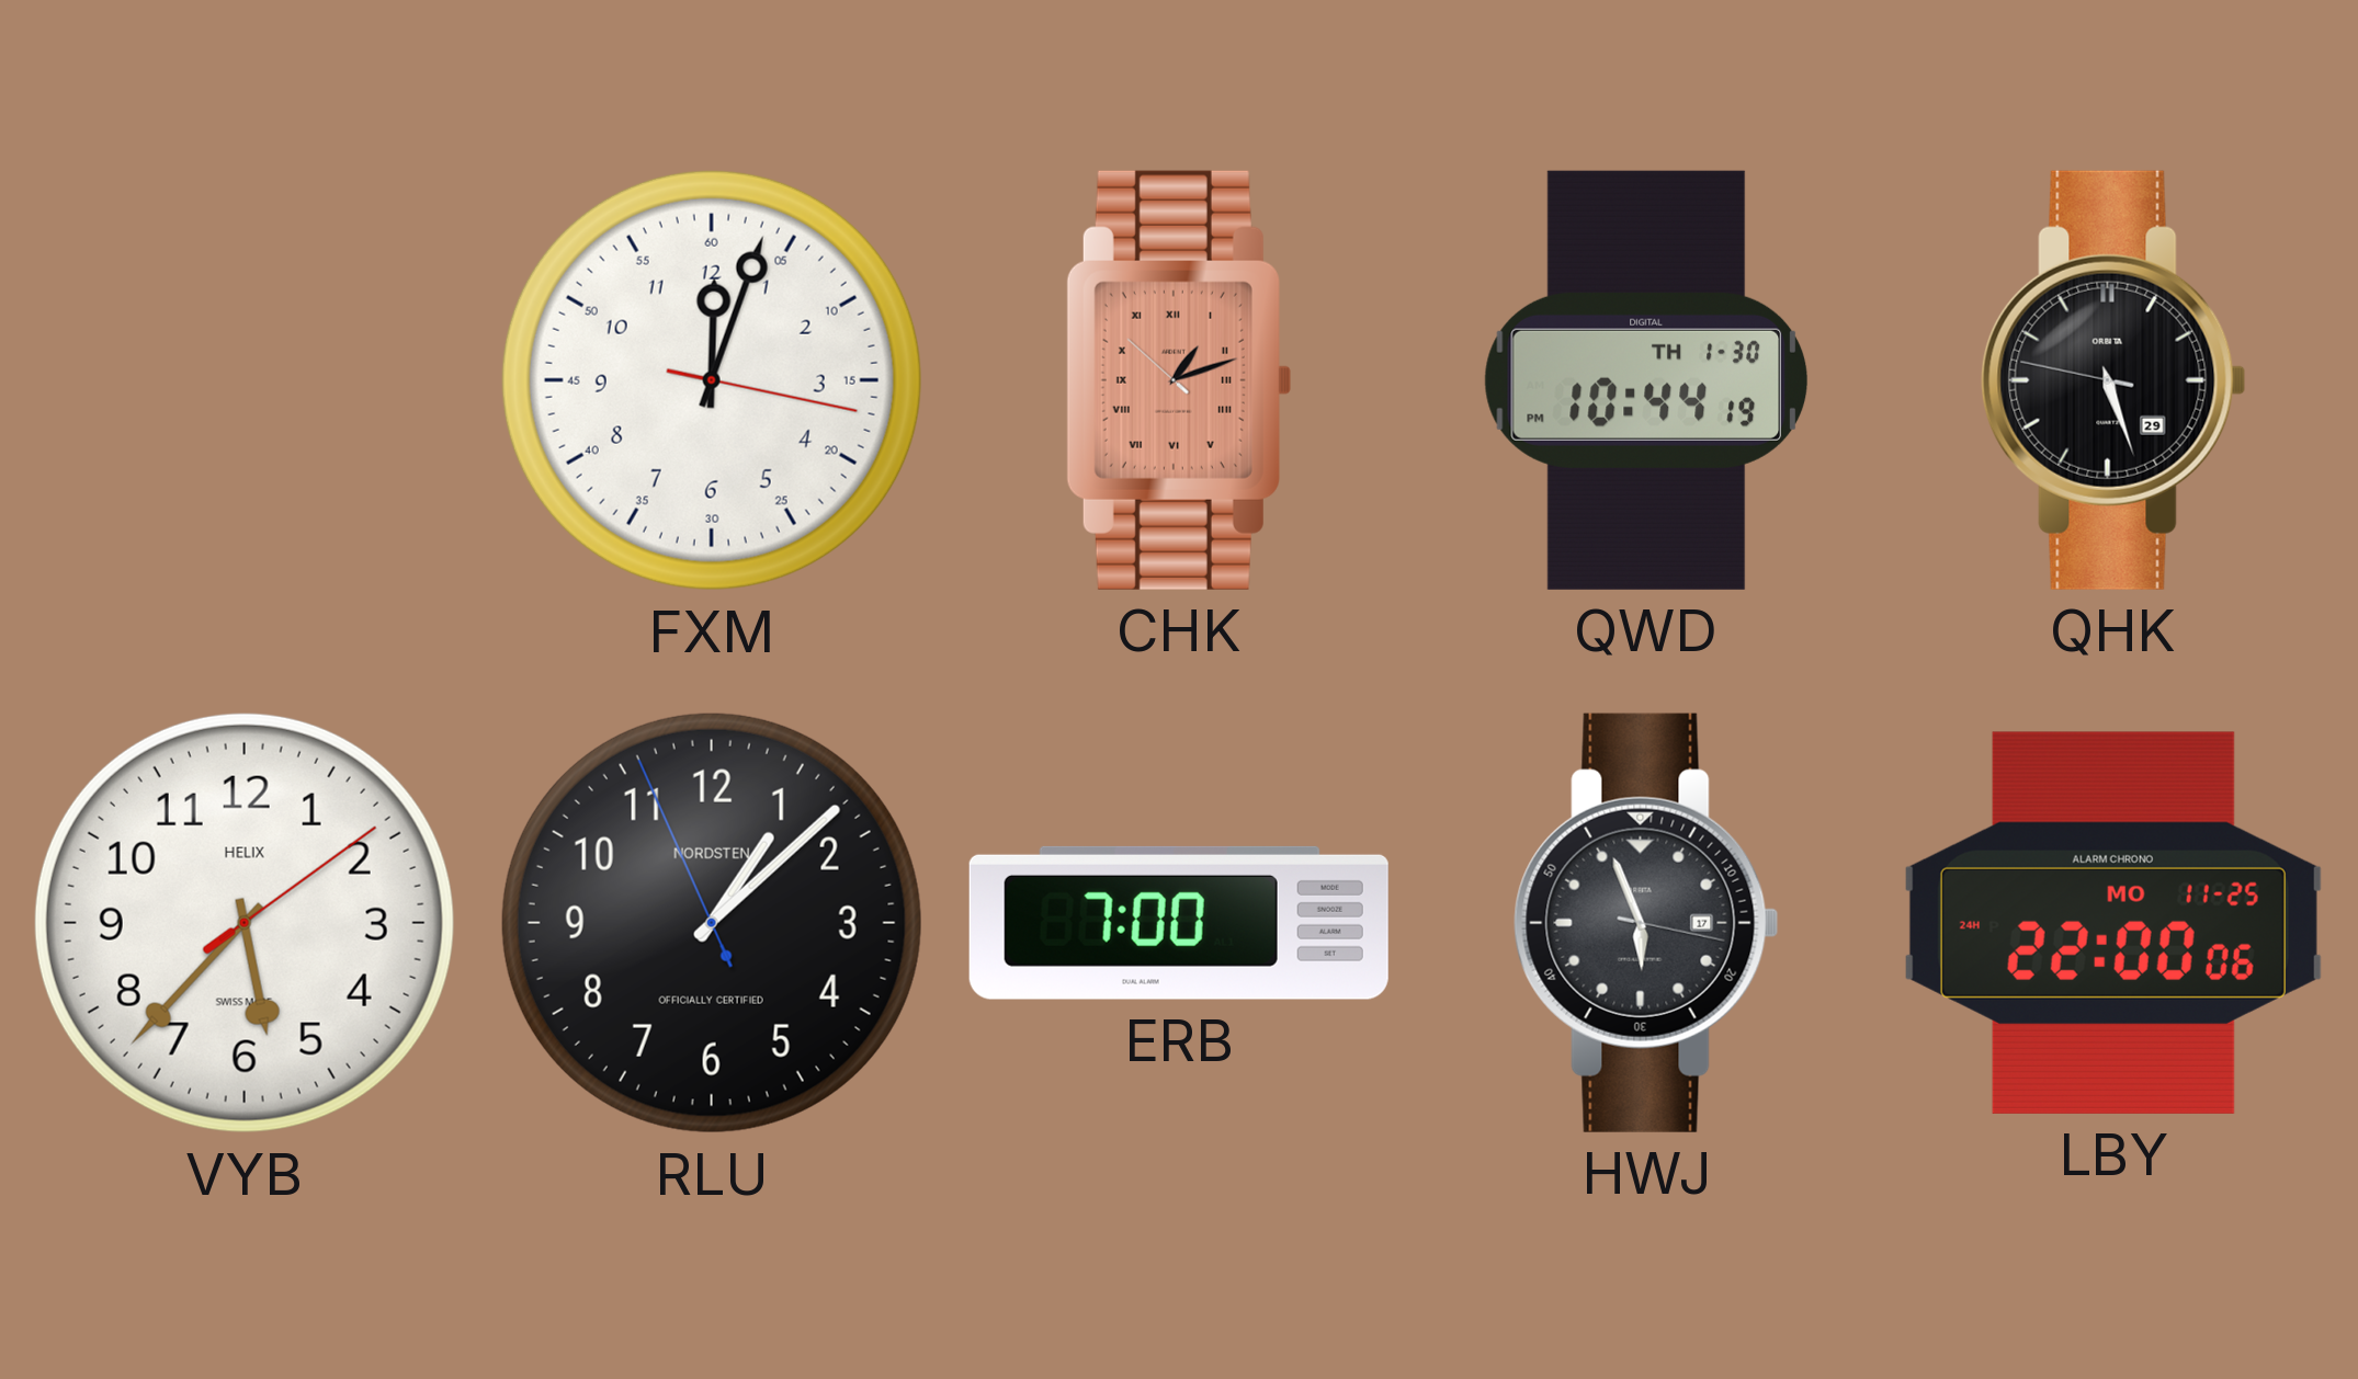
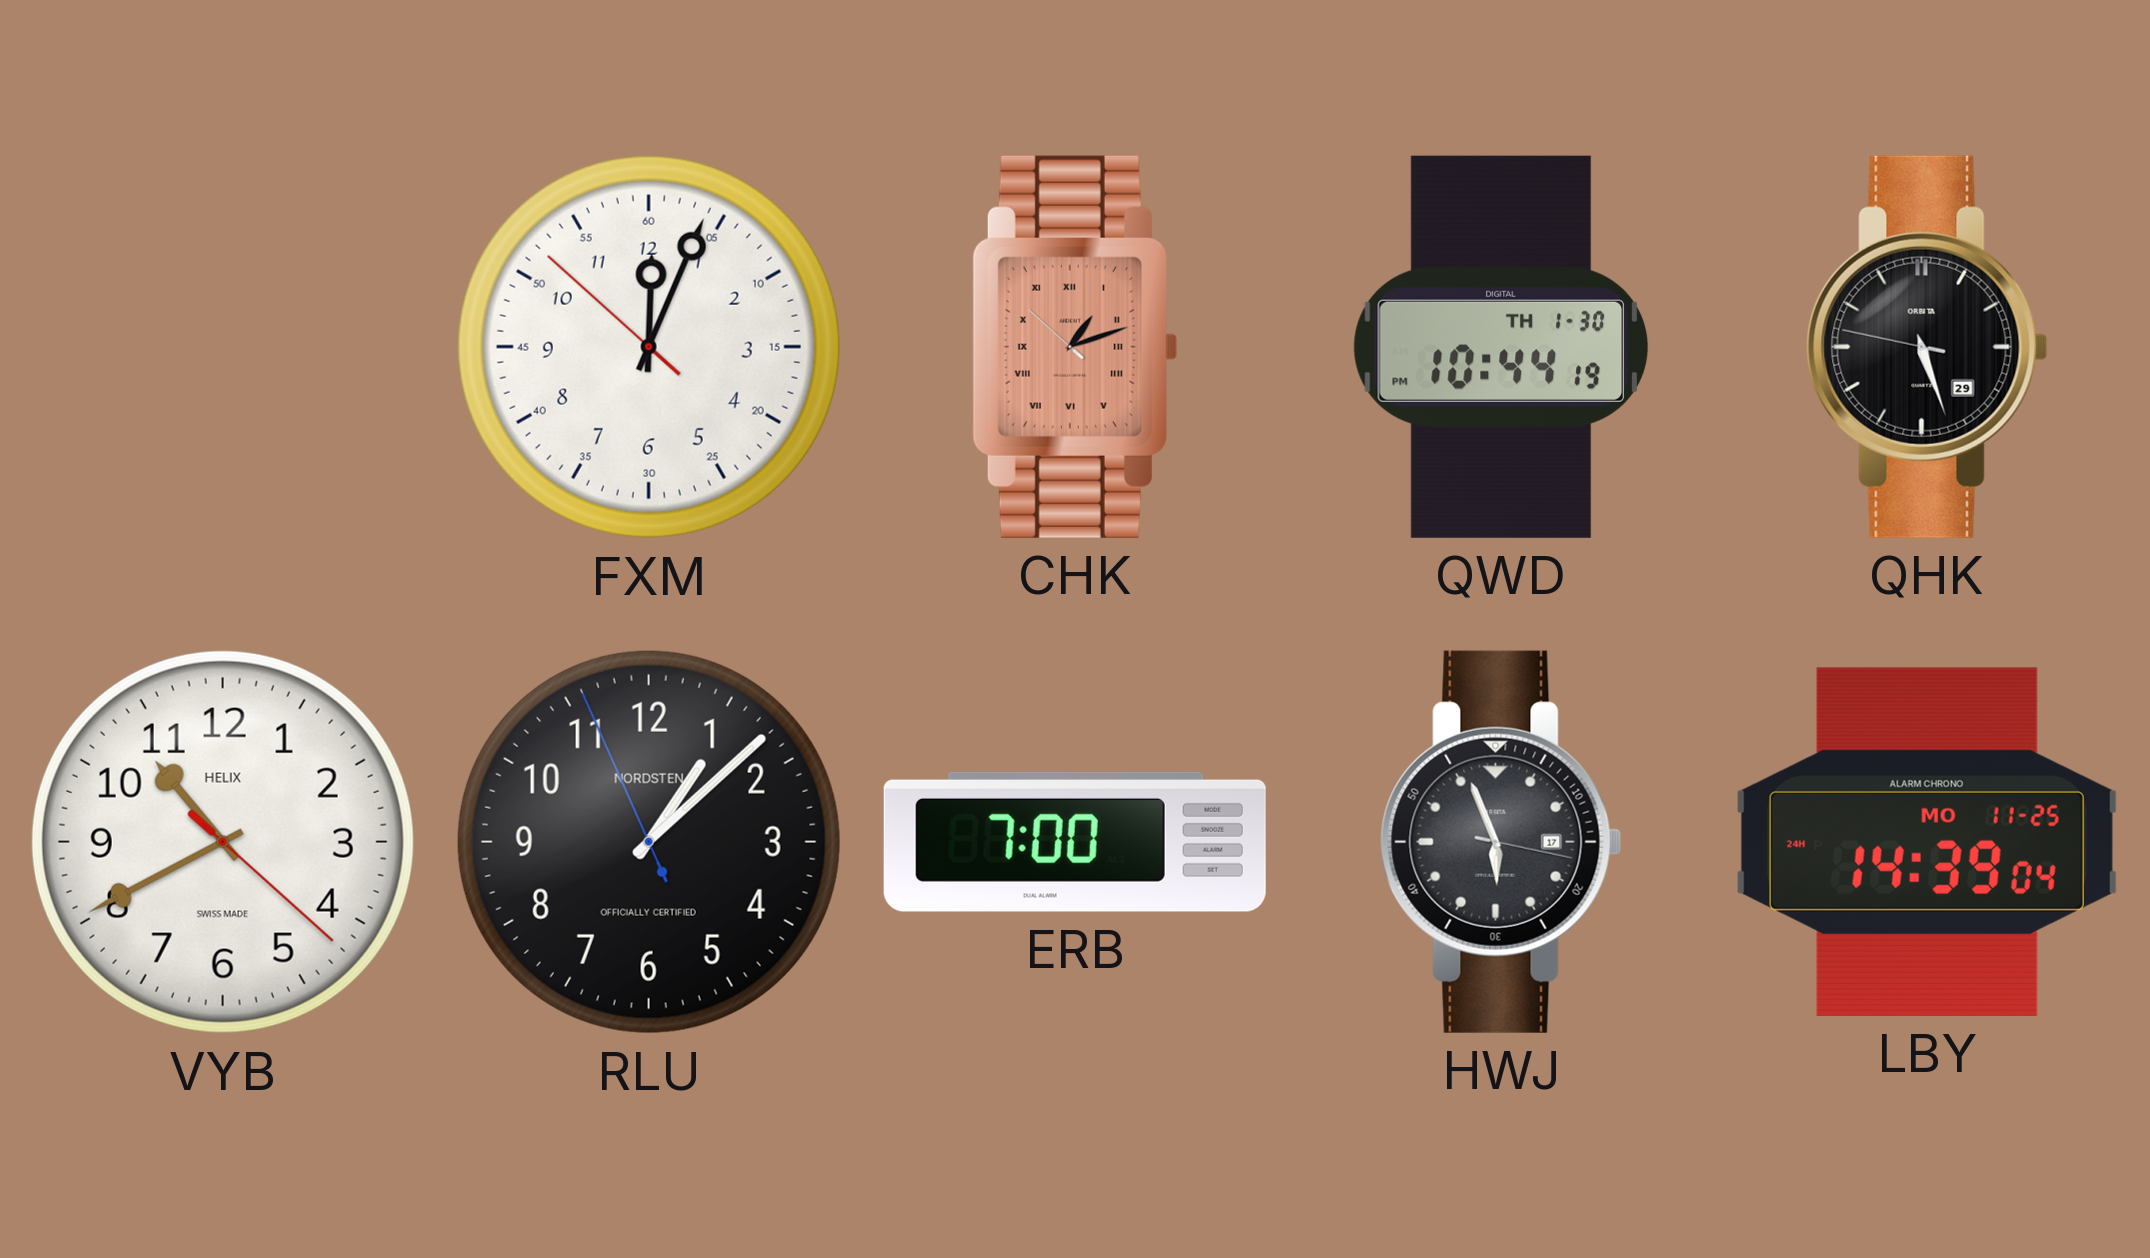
FXM: 12:03:17 -> 12:03:52
VYB: 5:37 -> 10:40
LBY: 22:00 -> 14:39
